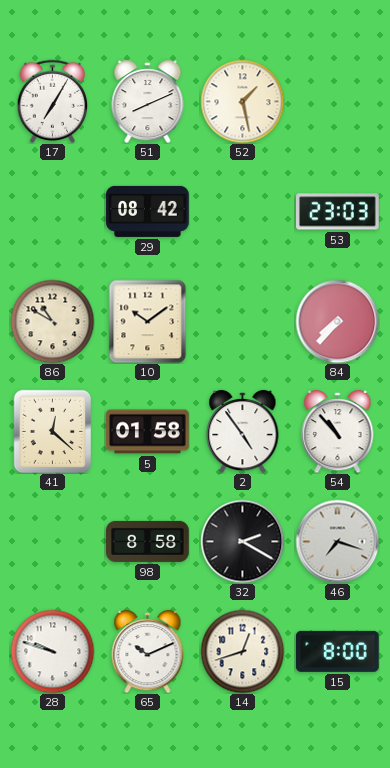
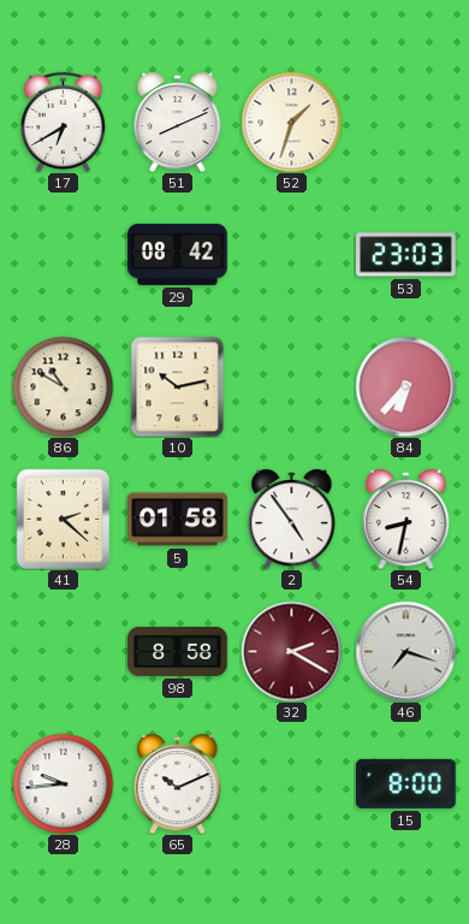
17: 7:05 -> 6:40
52: 1:28 -> 1:33
10: 10:09 -> 10:13
84: 7:37 -> 6:37
41: 12:22 -> 2:22
54: 10:53 -> 8:32
32 dial: black -> burgundy
28: 9:48 -> 9:44
14: 12:42 -> none
